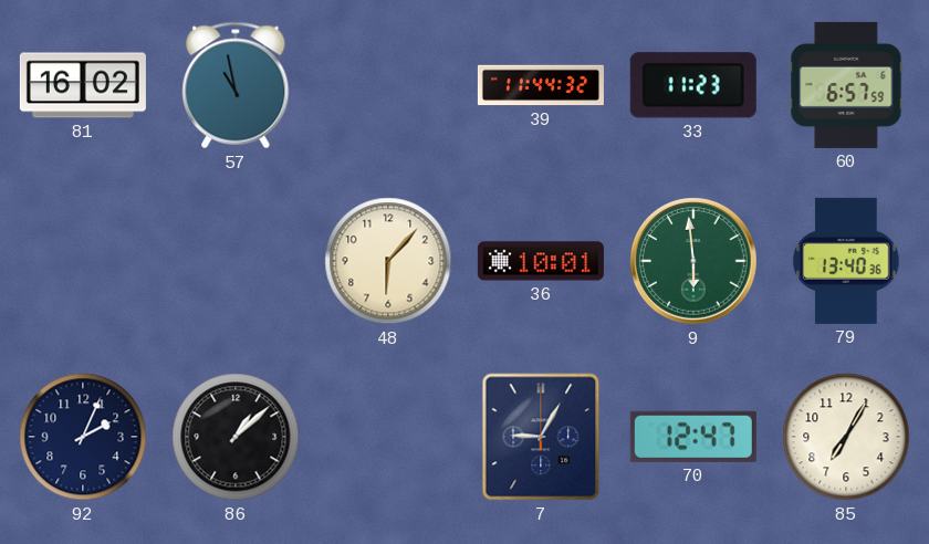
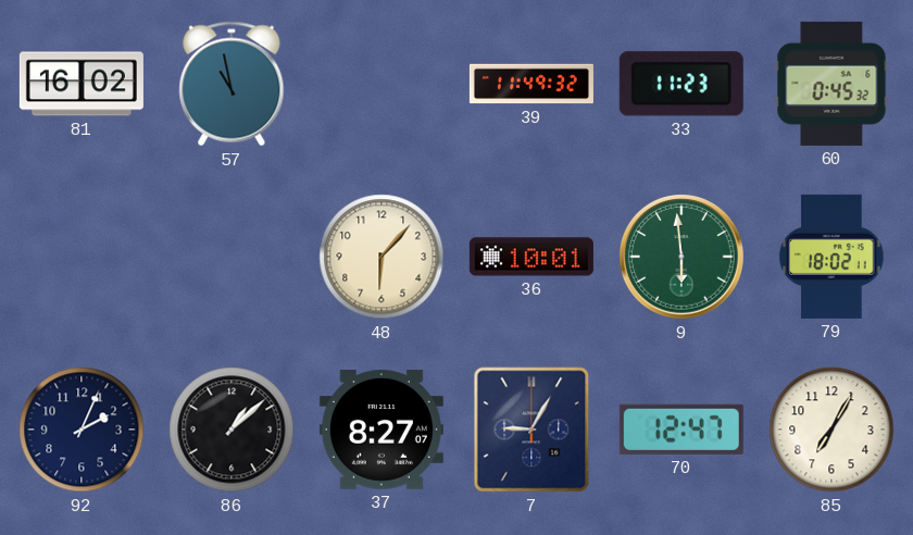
39: 11:44 -> 11:49
60: 6:57 -> 0:45
79: 13:40 -> 18:02
37: none -> 8:27
